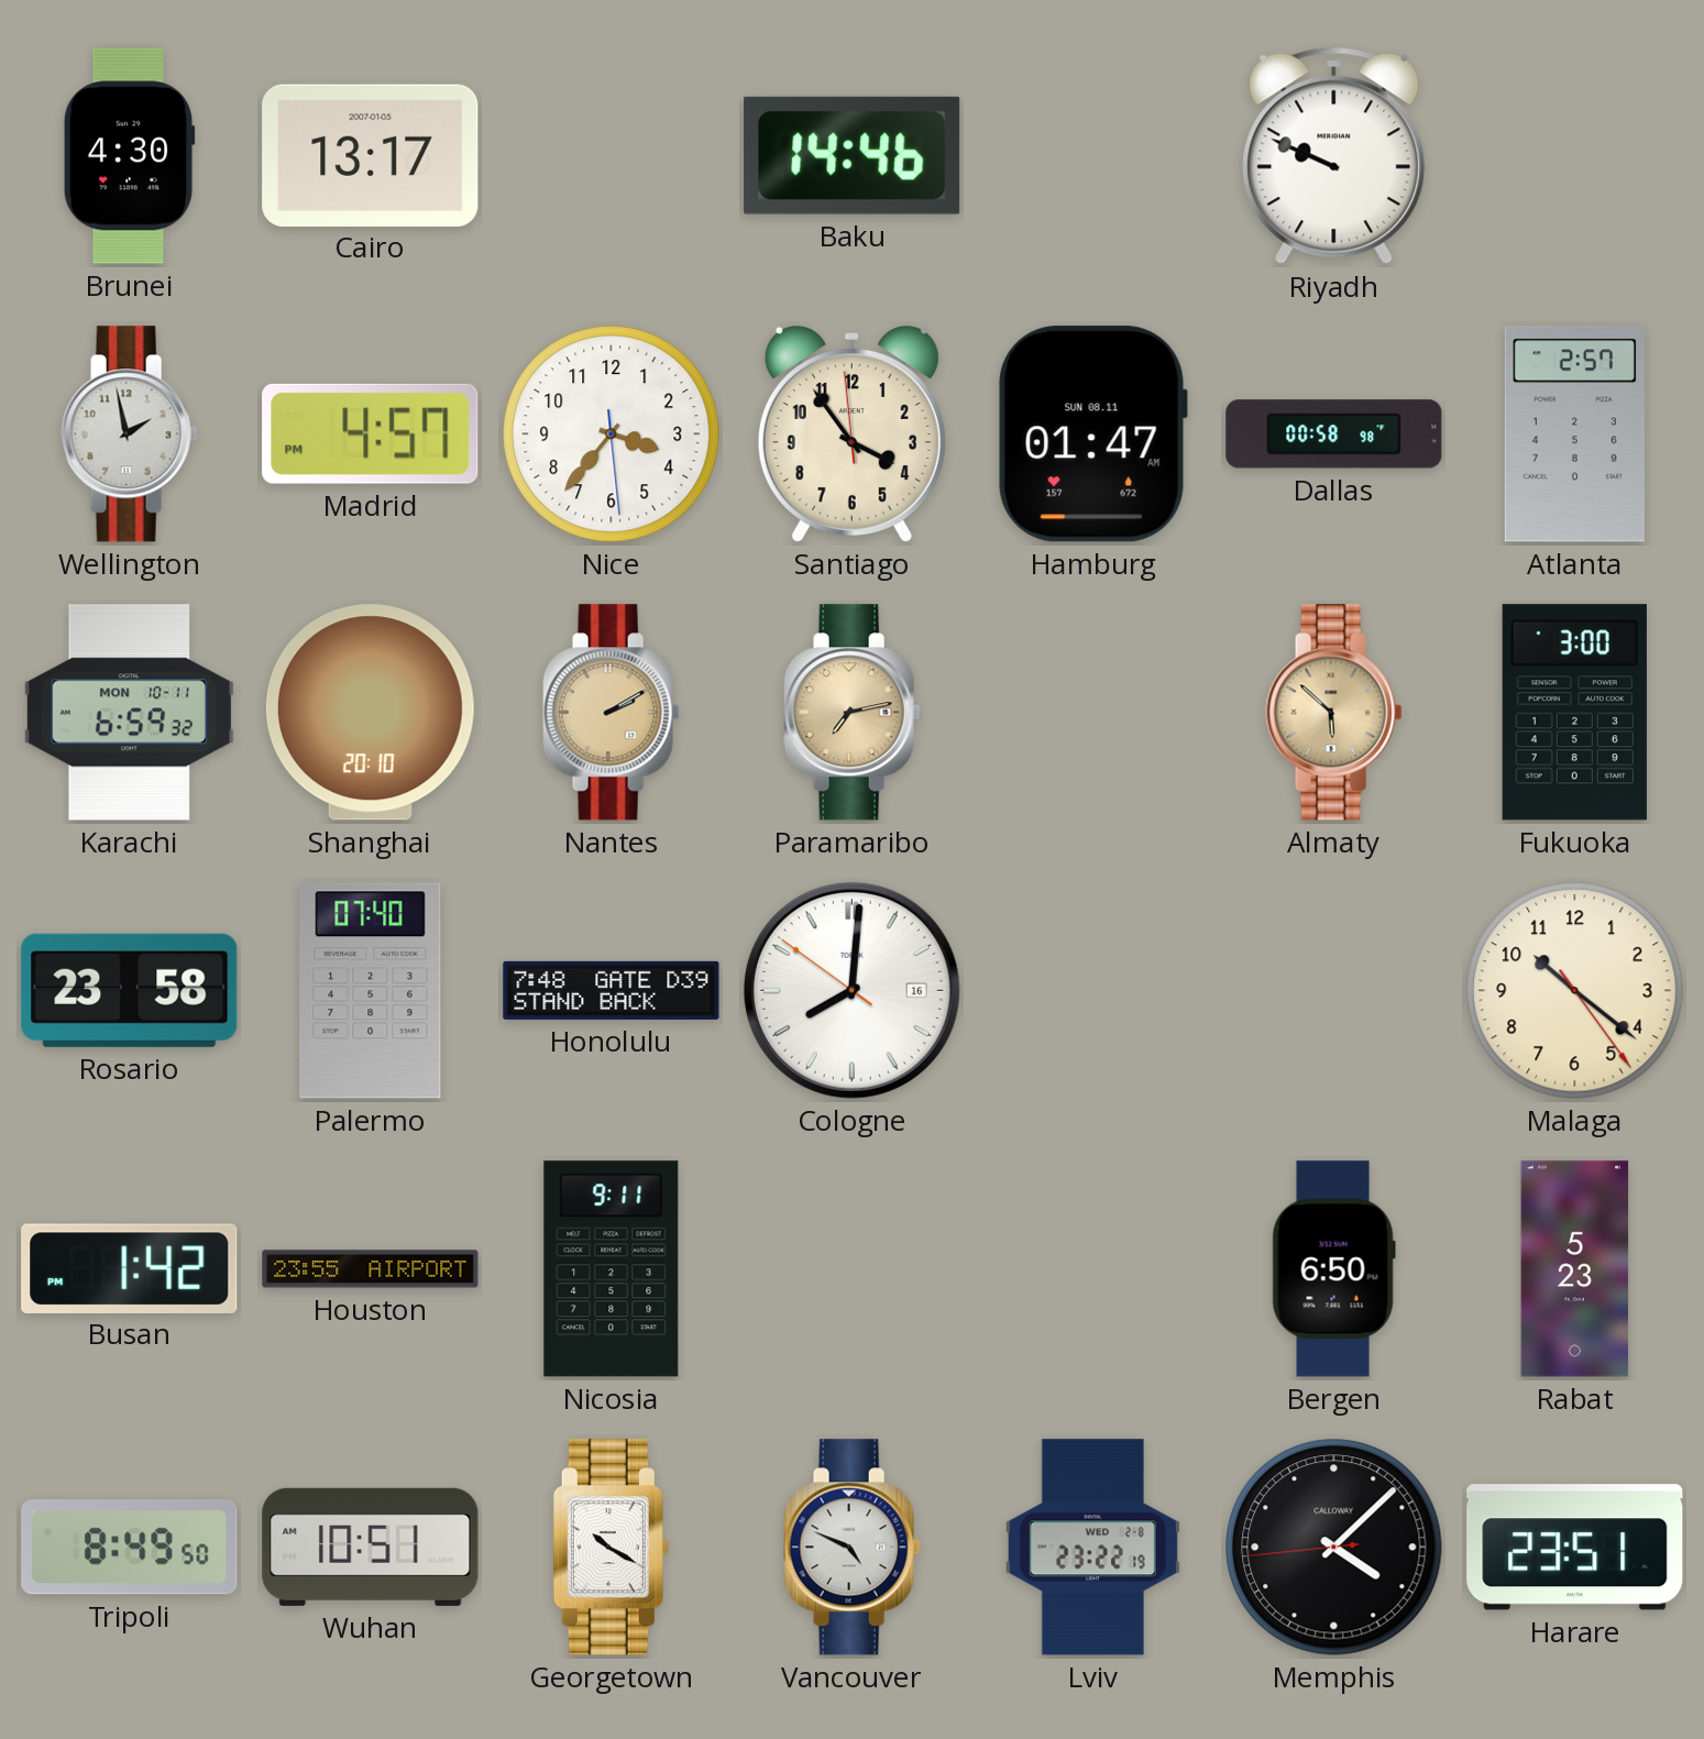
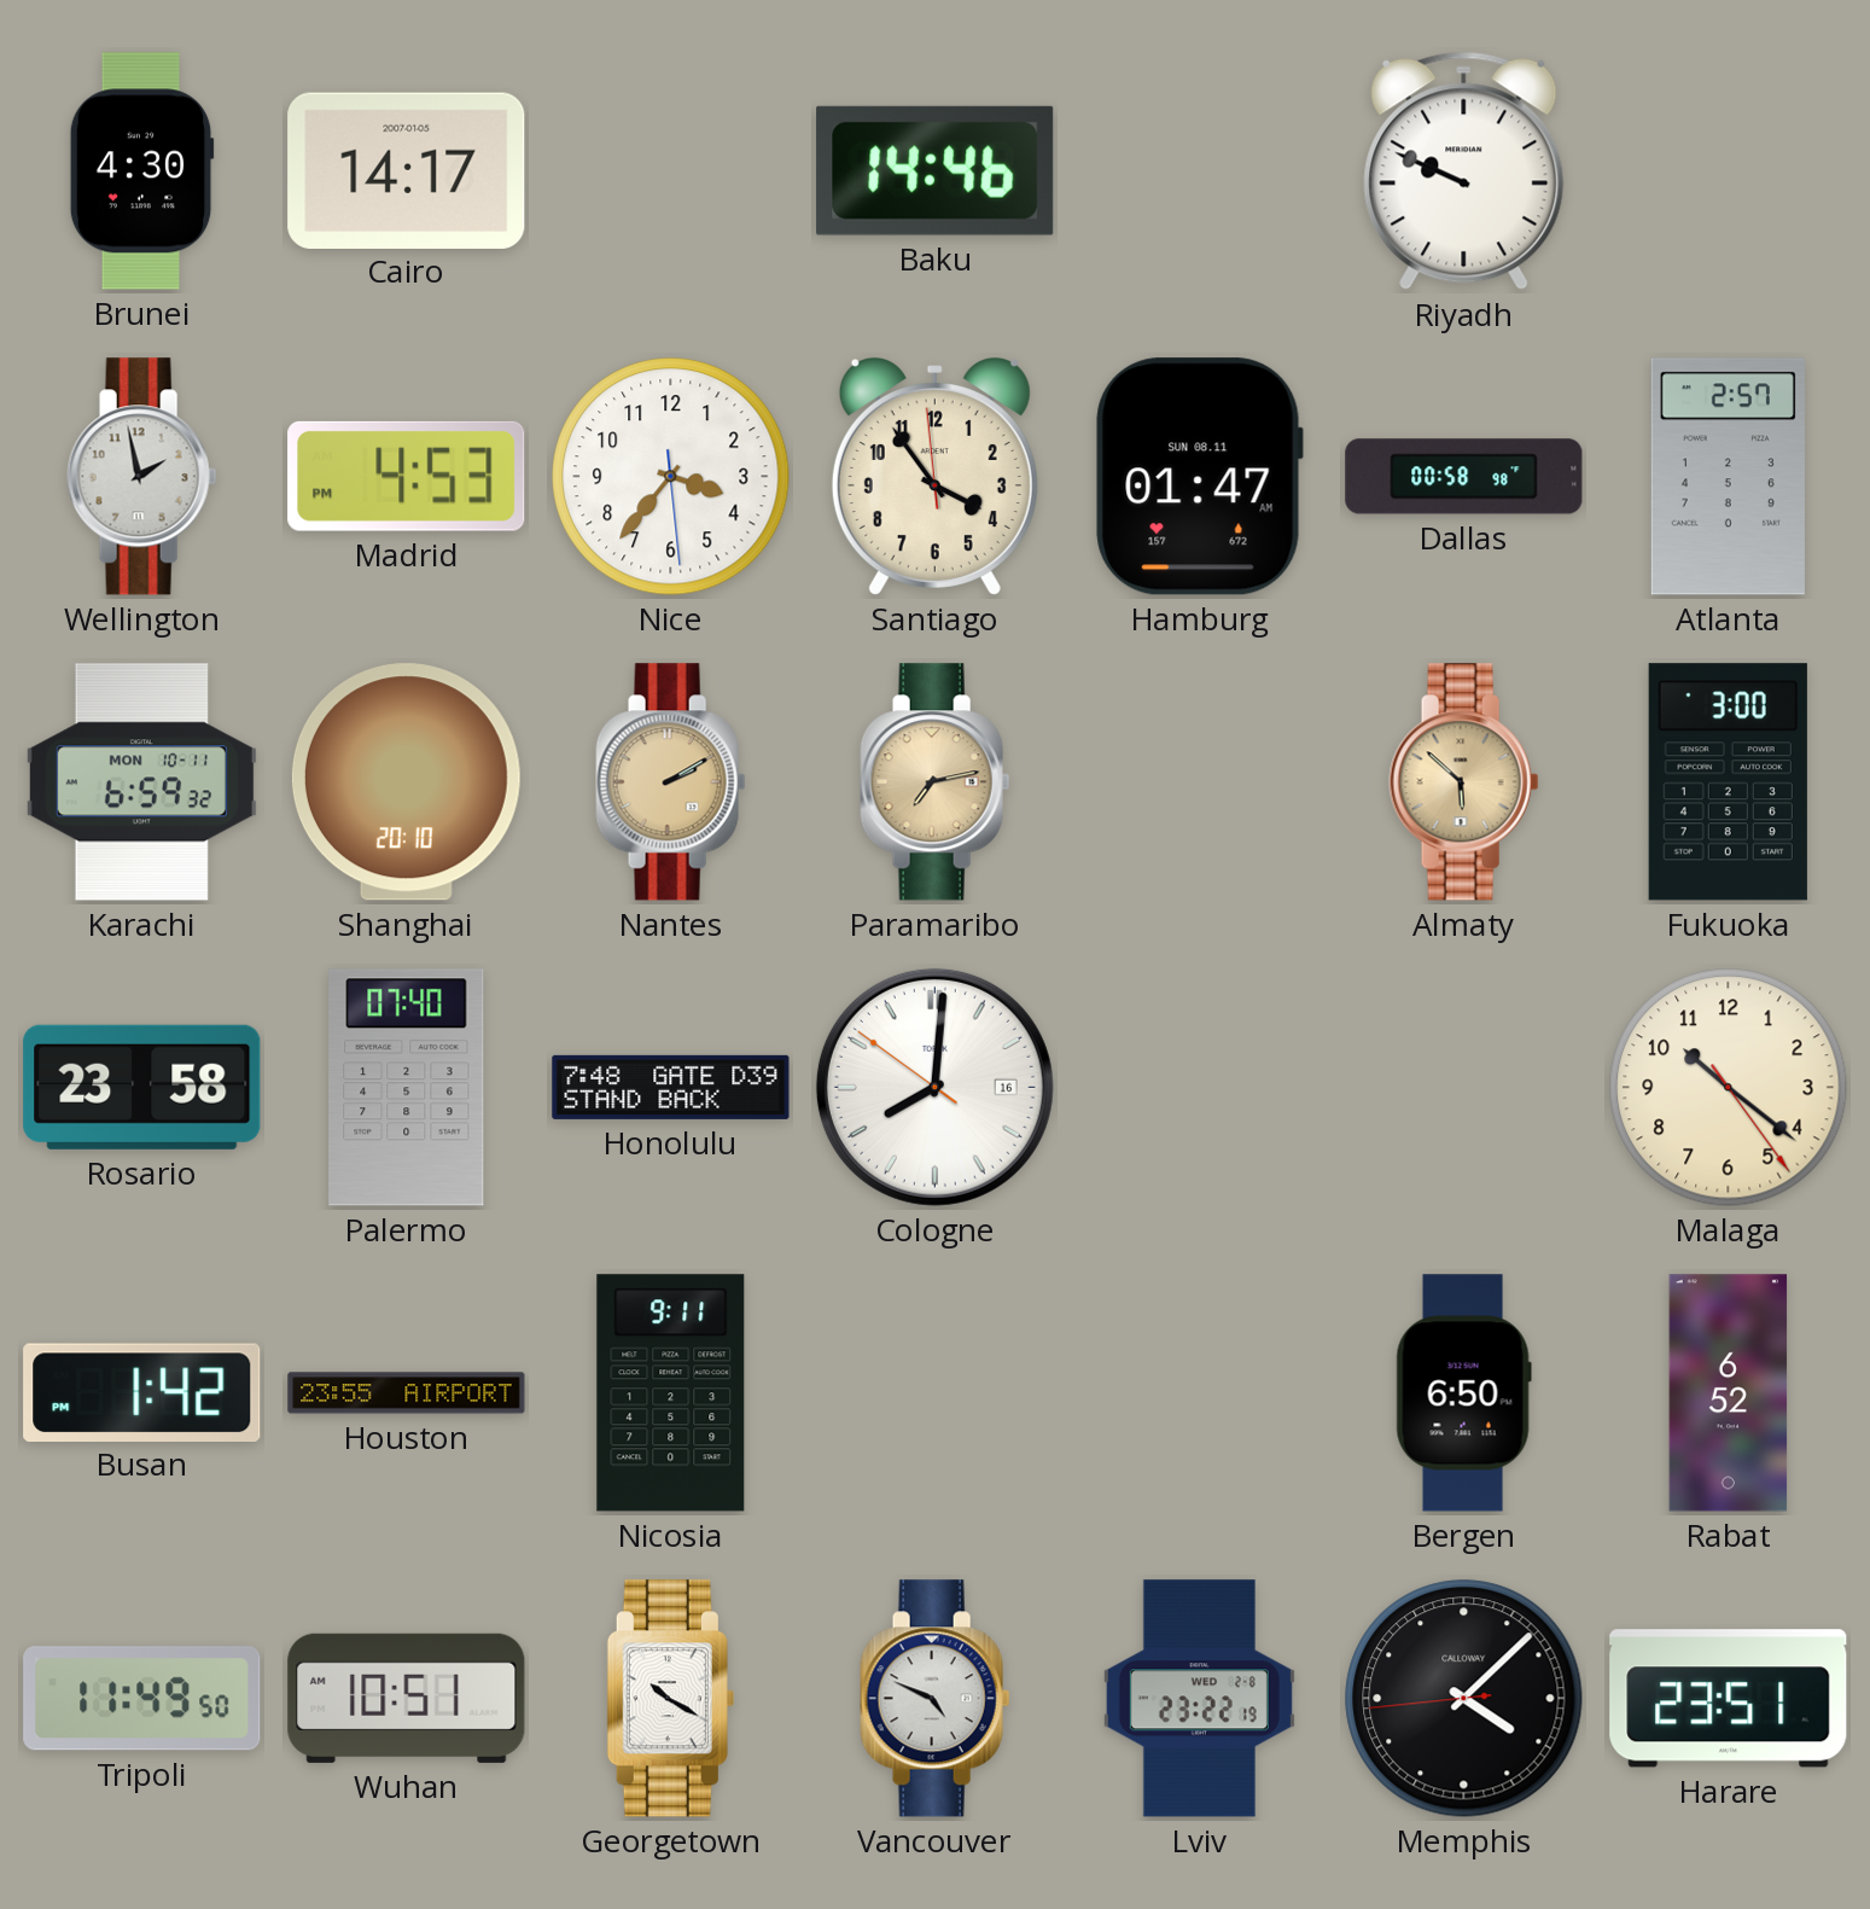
Cairo: 13:17 -> 14:17
Madrid: 4:57 -> 4:53
Rabat: 5:23 -> 6:52
Tripoli: 8:49 -> 11:49
